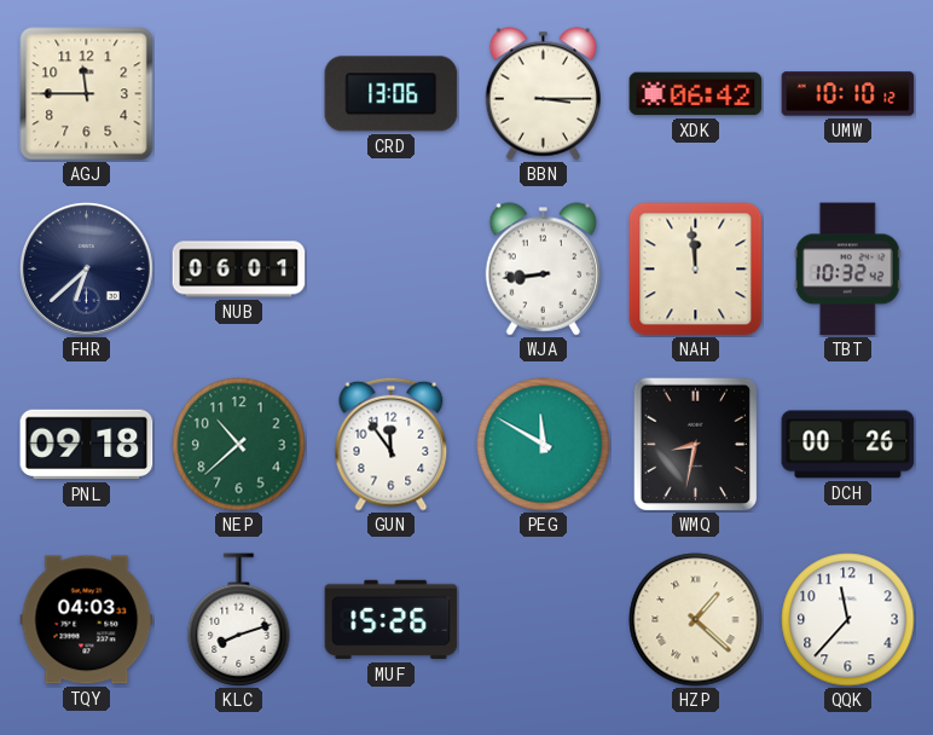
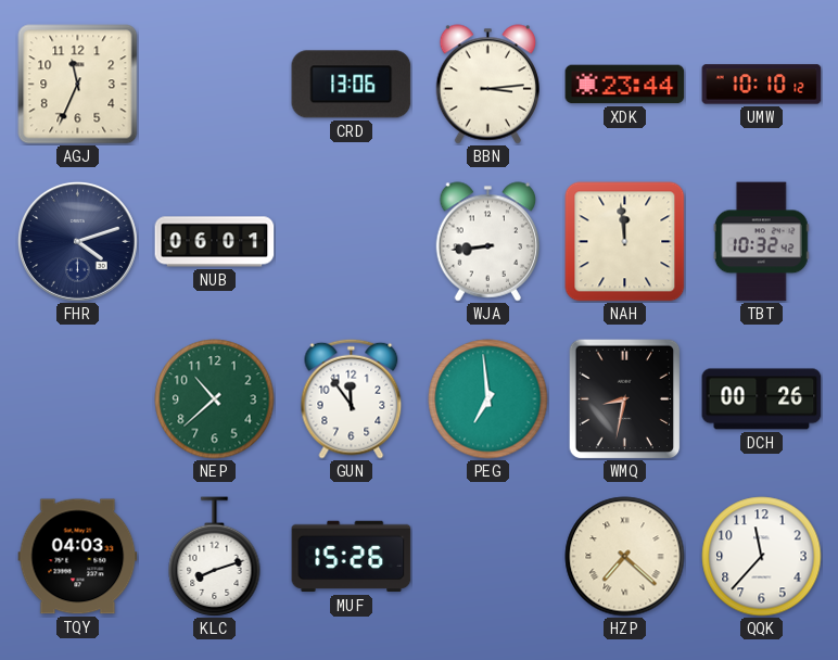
AGJ: 11:45 -> 11:34
BBN: 3:15 -> 3:14
XDK: 06:42 -> 23:44
FHR: 6:38 -> 4:12
PNL: 09:18 -> none
PEG: 11:50 -> 6:59
HZP: 1:22 -> 7:22
